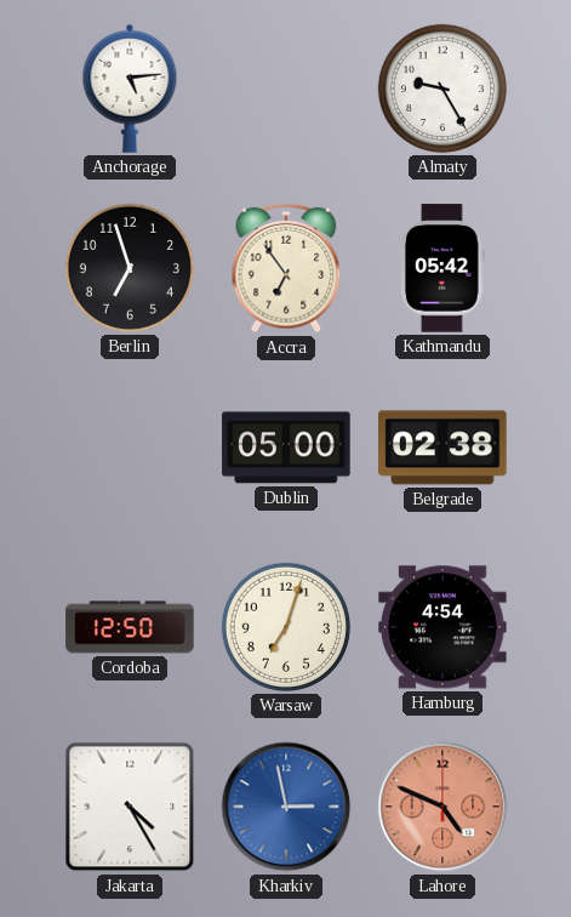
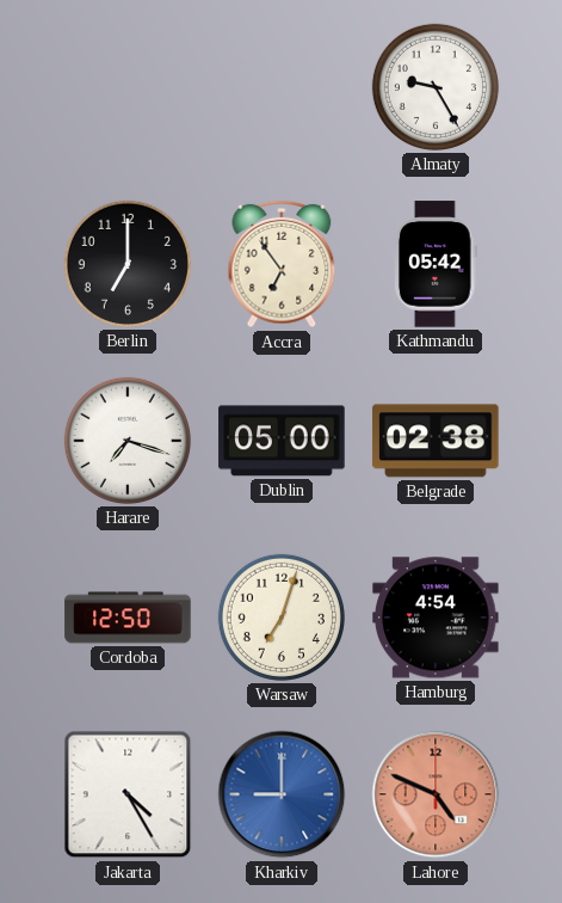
Anchorage: 5:14 -> none
Berlin: 6:57 -> 7:00
Harare: none -> 7:18
Kharkiv: 2:58 -> 9:00
